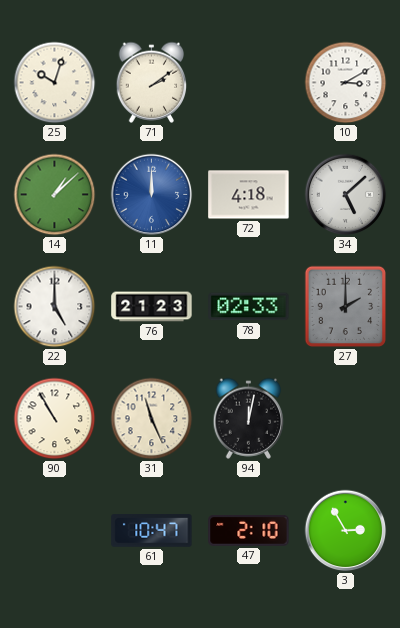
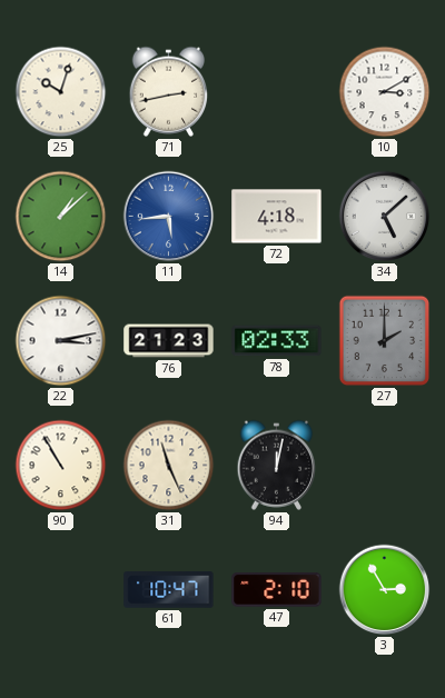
71: 2:09 -> 2:43
11: 12:00 -> 5:44
22: 5:00 -> 3:13
